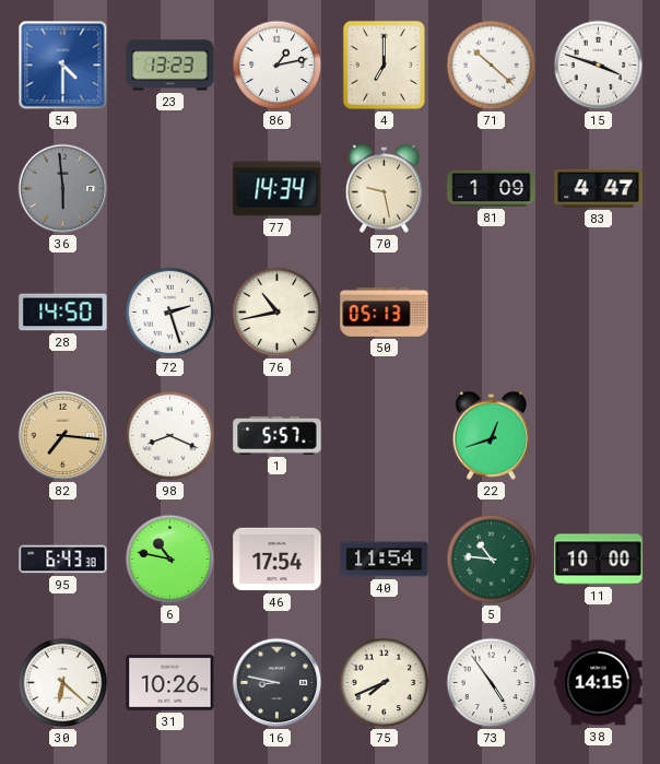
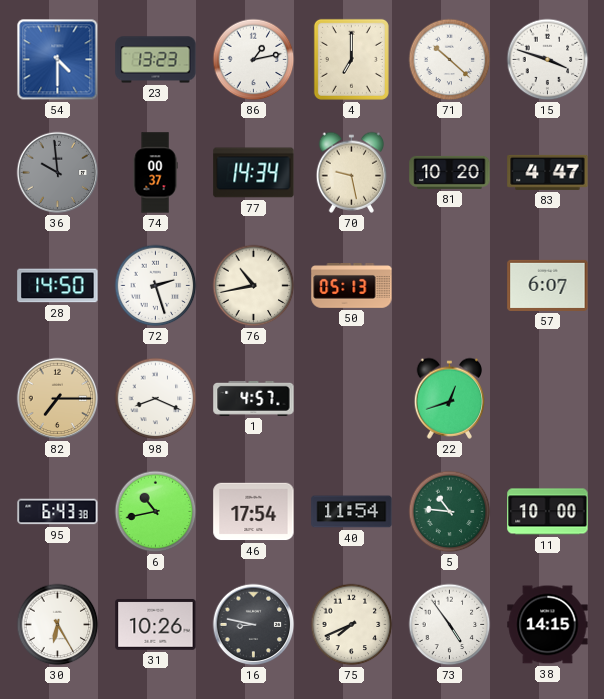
36: 5:59 -> 9:59
74: none -> 00:37
81: 1:09 -> 10:20
57: none -> 6:07
82: 7:16 -> 7:15
1: 5:57 -> 4:57
6: 10:47 -> 10:43
30: 6:22 -> 6:25
